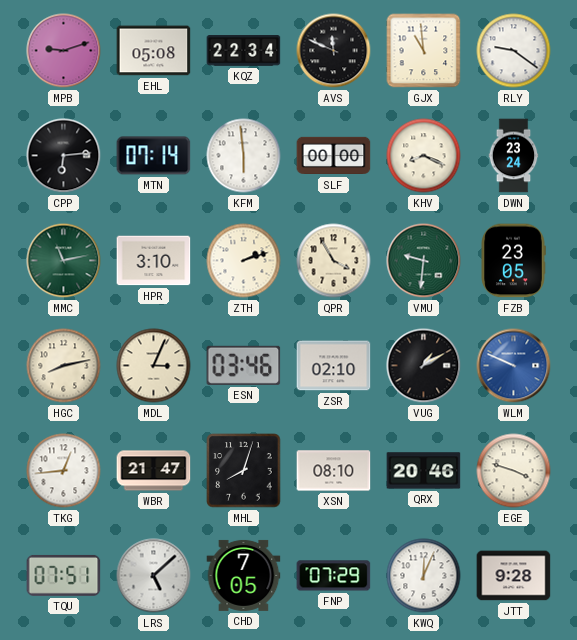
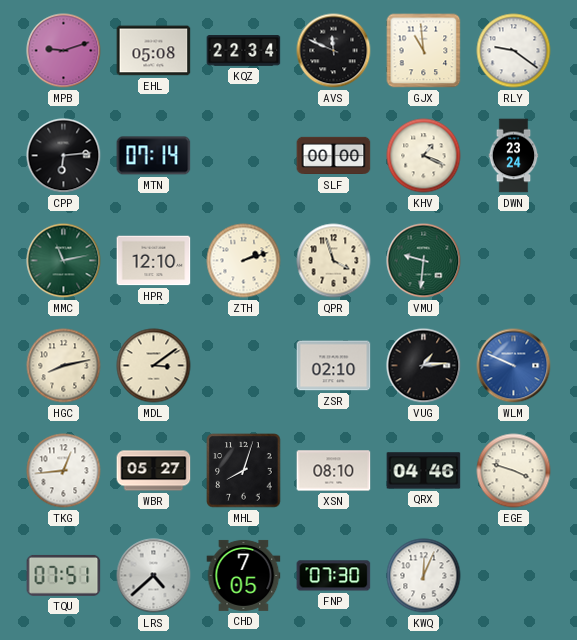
KFM: 5:59 -> none
KHV: 8:19 -> 1:19
HPR: 3:10 -> 12:10
QPR: 3:55 -> 3:57
FZB: 23:05 -> none
MDL: 3:04 -> 3:09
ESN: 03:46 -> none
VUG: 1:10 -> 1:14
WBR: 21:47 -> 05:27
QRX: 20:46 -> 04:46
LRS: 5:08 -> 4:38
FNP: 07:29 -> 07:30
JTT: 9:28 -> none
